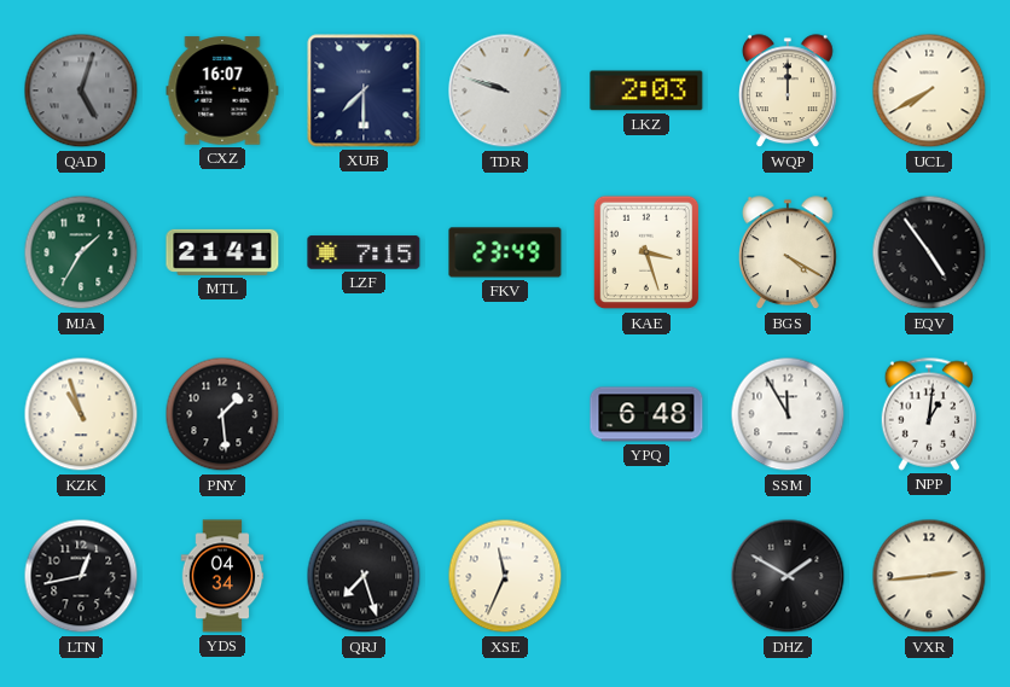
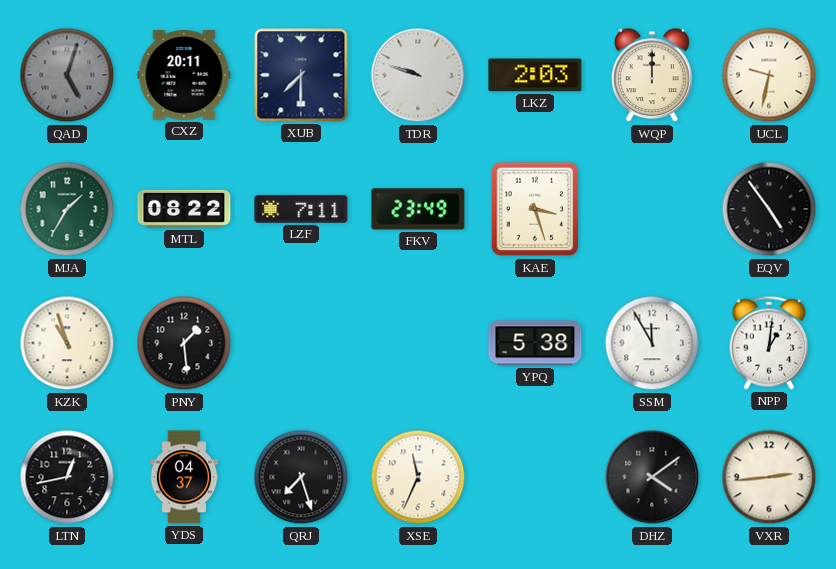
CXZ: 16:07 -> 20:11
UCL: 7:40 -> 9:32
MTL: 21:41 -> 08:22
LZF: 7:15 -> 7:11
BGS: 4:20 -> none
YPQ: 6:48 -> 5:38
YDS: 04:34 -> 04:37
DHZ: 1:50 -> 4:09
